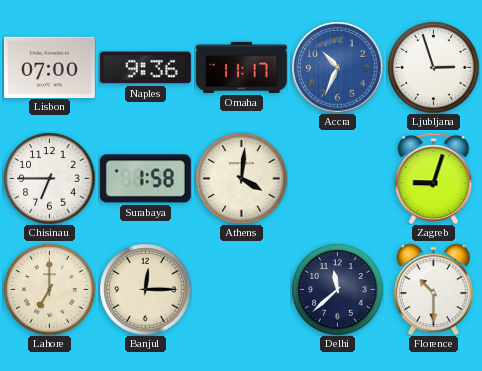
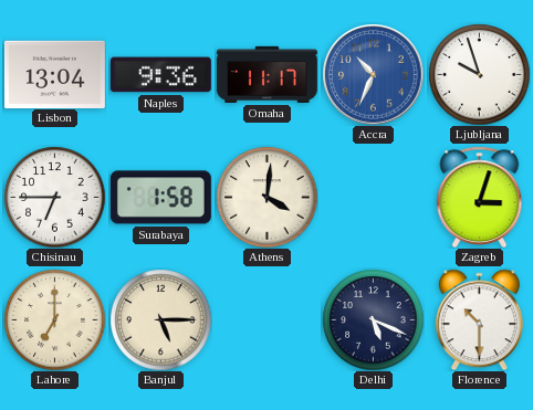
Lisbon: 07:00 -> 13:04
Ljubljana: 2:57 -> 9:57
Zagreb: 9:03 -> 3:03
Banjul: 12:15 -> 5:15
Delhi: 11:38 -> 5:19
